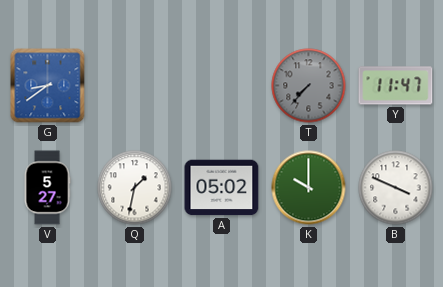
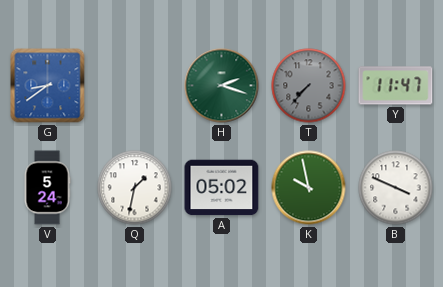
H: none -> 2:18
V: 5:27 -> 5:24
K: 10:00 -> 9:58
